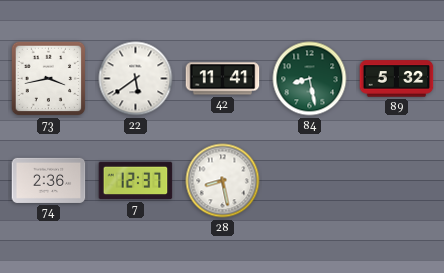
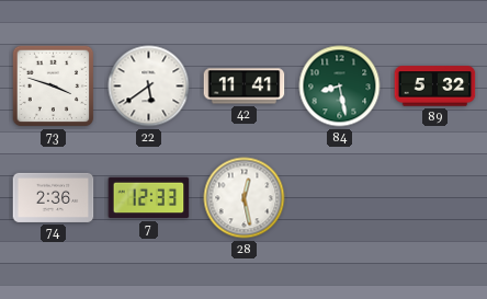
73: 3:43 -> 3:48
7: 12:37 -> 12:33
28: 8:28 -> 12:28
